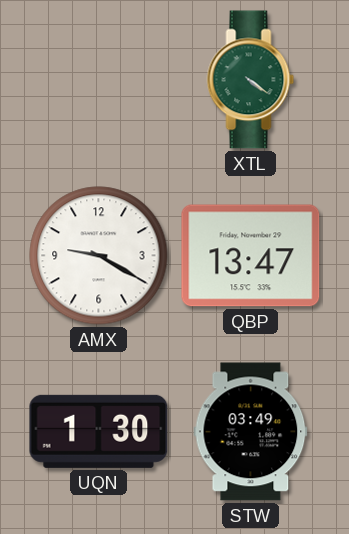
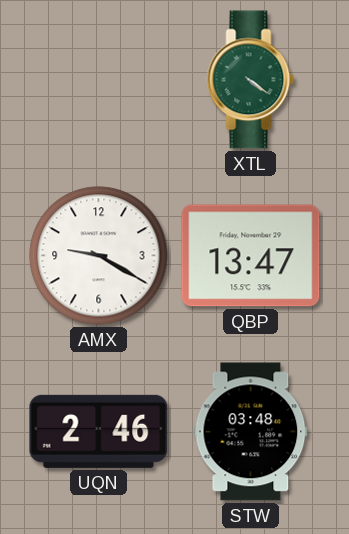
UQN: 1:30 -> 2:46
STW: 03:49 -> 03:48
